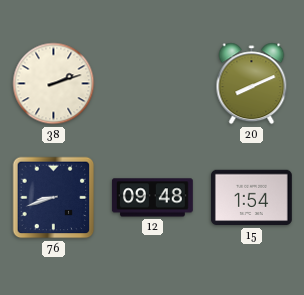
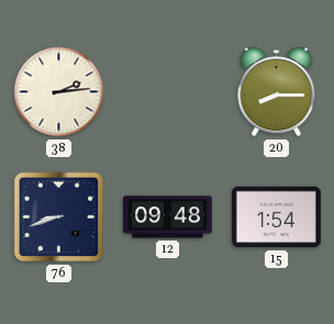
38: 2:12 -> 2:14
20: 8:11 -> 8:15
